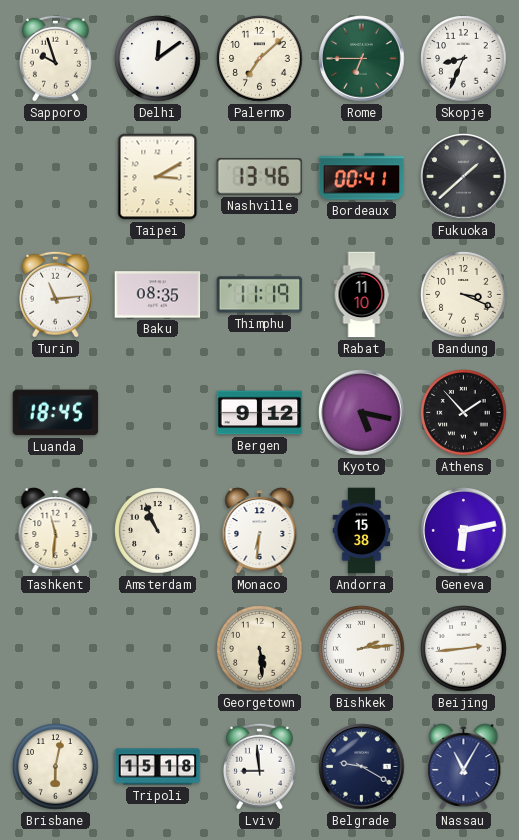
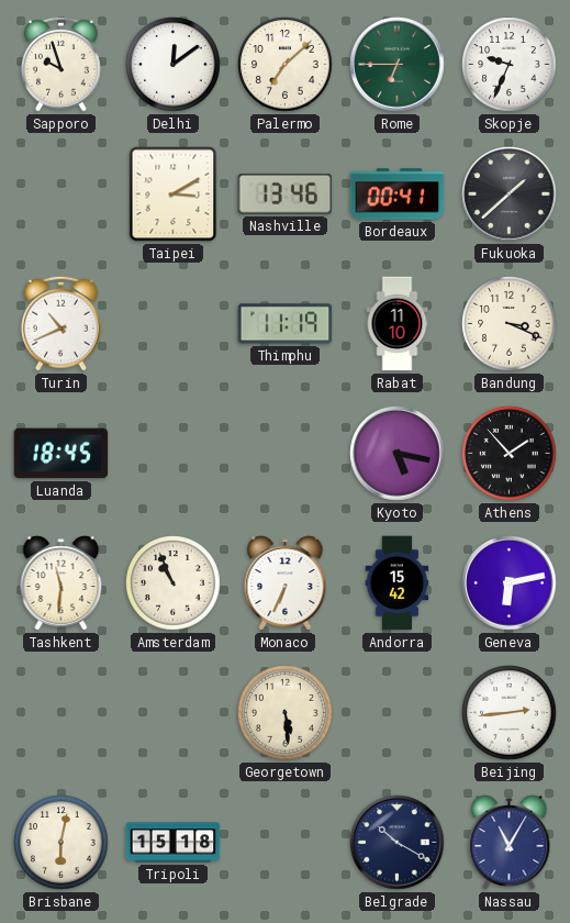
Skopje: 8:34 -> 9:34
Turin: 11:14 -> 10:41
Baku: 08:35 -> none
Bergen: 9:12 -> none
Monaco: 6:31 -> 6:34
Andorra: 15:38 -> 15:42
Bishkek: 2:14 -> none
Lviv: 8:59 -> none
Belgrade: 9:20 -> 10:20
